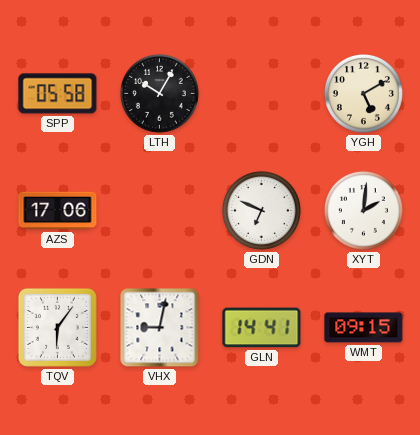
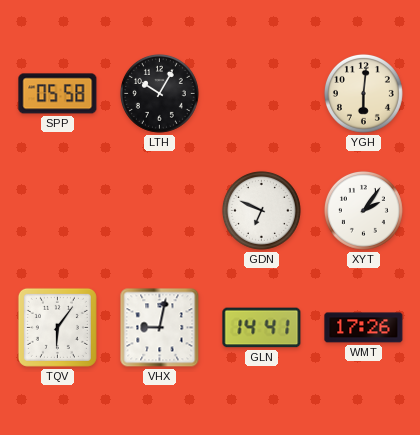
YGH: 5:10 -> 6:01
AZS: 17:06 -> none
XYT: 2:01 -> 2:06
WMT: 09:15 -> 17:26
